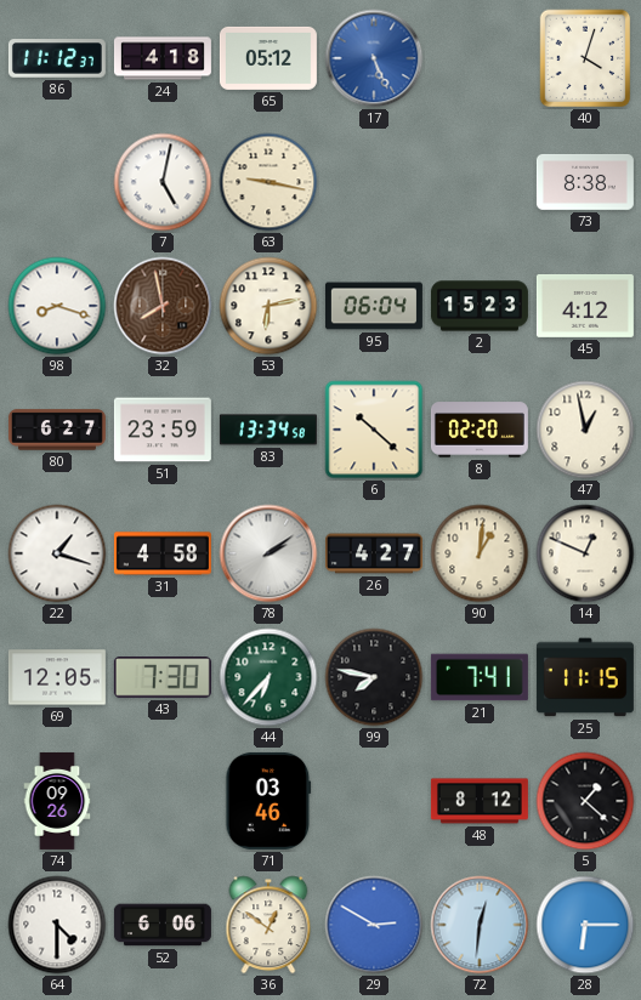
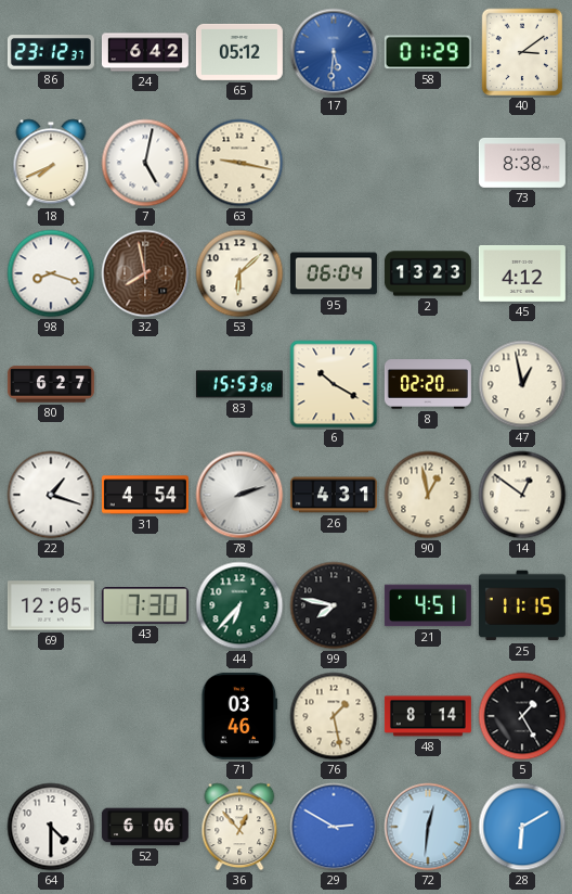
86: 11:12 -> 23:12
24: 4:18 -> 6:42
17: 5:26 -> 5:31
58: none -> 01:29
40: 4:03 -> 3:09
18: none -> 7:41
53: 6:13 -> 6:08
2: 15:23 -> 13:23
51: 23:59 -> none
83: 13:34 -> 15:53
6: 10:22 -> 10:20
31: 4:58 -> 4:54
78: 2:09 -> 2:12
26: 4:27 -> 4:31
90: 1:01 -> 12:58
14: 12:49 -> 12:51
21: 7:41 -> 4:51
74: 09:26 -> none
76: none -> 1:28
48: 8:12 -> 8:14
5: 1:22 -> 1:25
36: 12:51 -> 12:53
28: 6:15 -> 6:10
